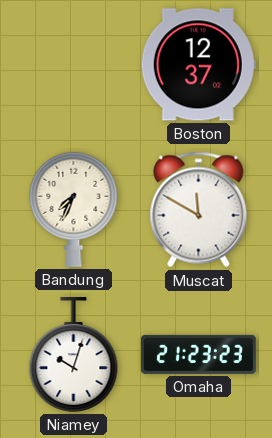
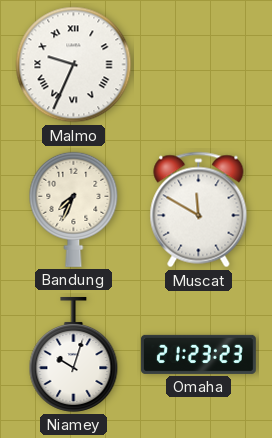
Malmo: none -> 9:34
Boston: 12:37 -> none
